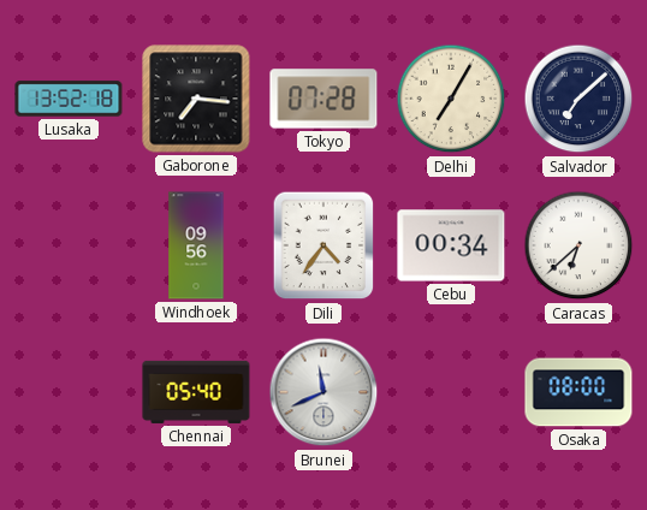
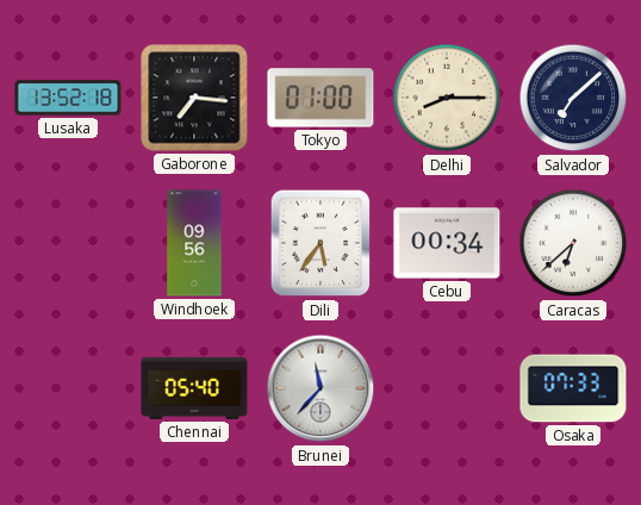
Tokyo: 07:28 -> 01:00
Delhi: 7:05 -> 8:15
Dili: 4:36 -> 5:36
Brunei: 11:41 -> 11:37
Osaka: 08:00 -> 07:33
